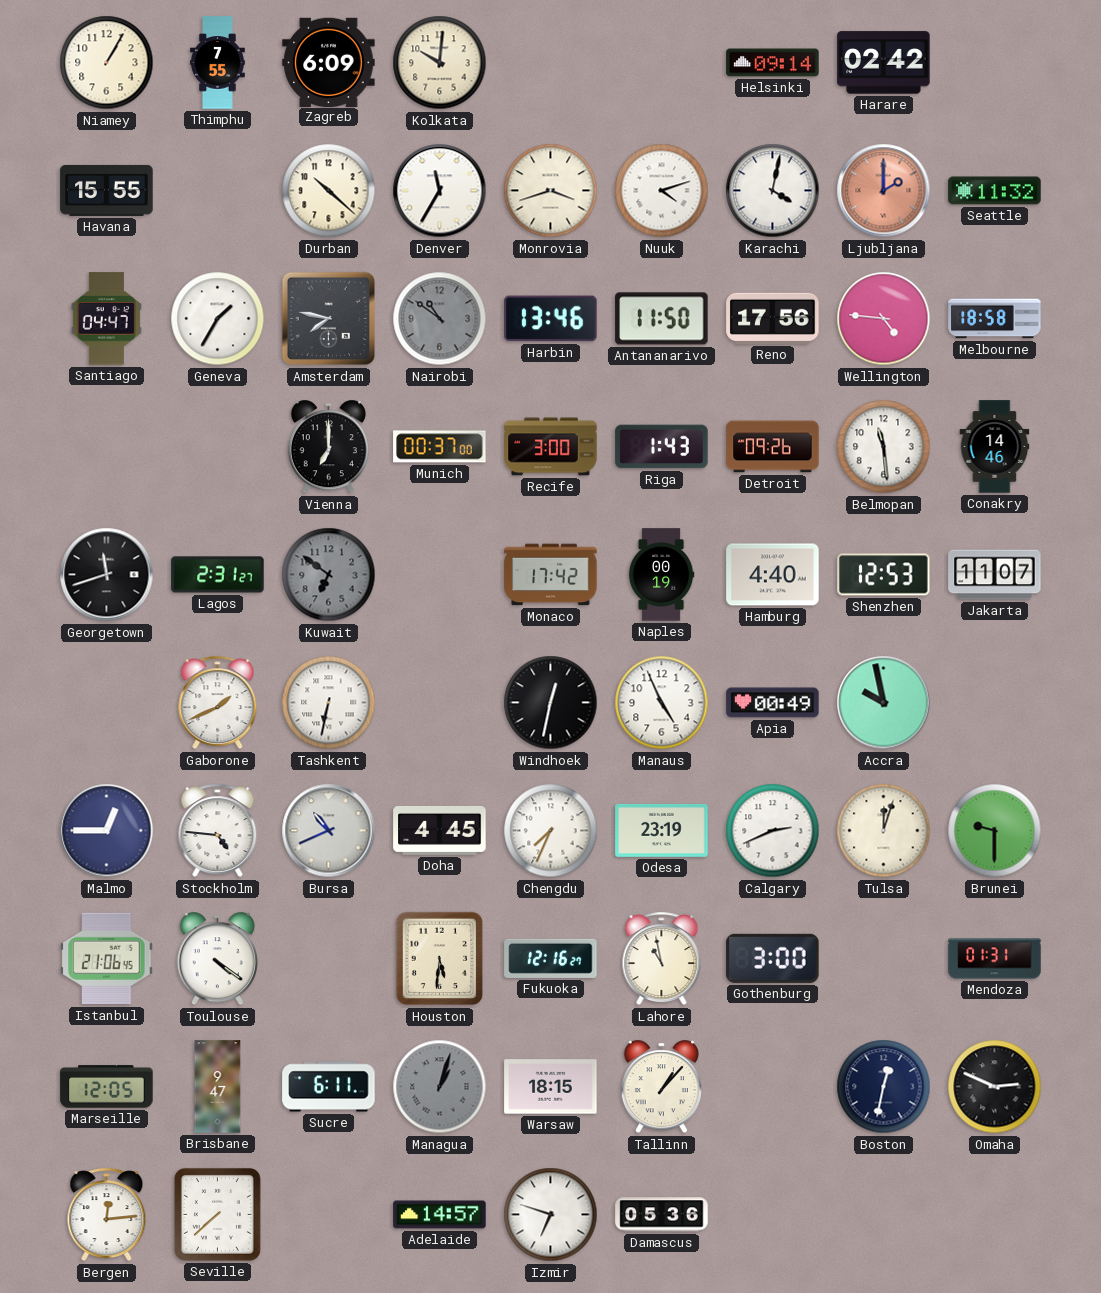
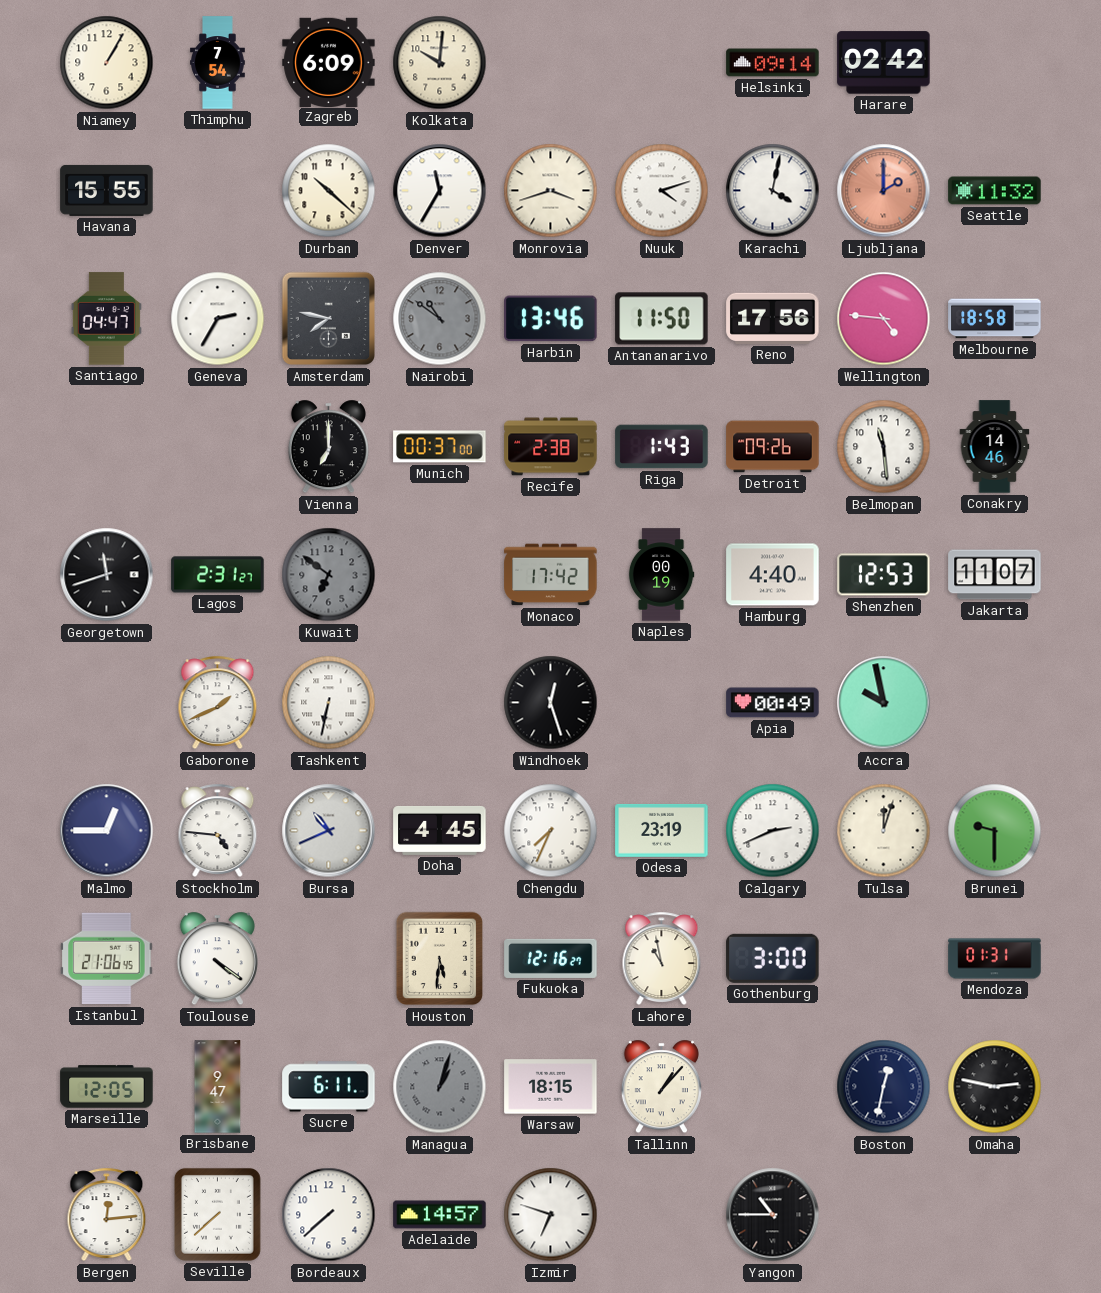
Thimphu: 7:55 -> 7:54
Geneva: 1:35 -> 2:35
Recife: 3:00 -> 2:38
Windhoek: 12:32 -> 12:27
Manaus: 4:56 -> none
Omaha: 2:49 -> 2:47
Bordeaux: none -> 7:38
Damascus: 05:36 -> none
Yangon: none -> 10:45
